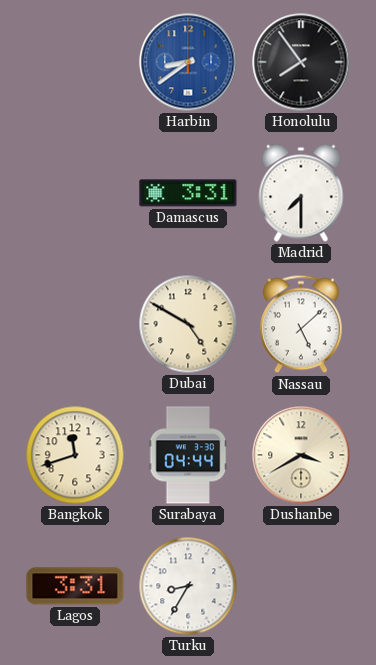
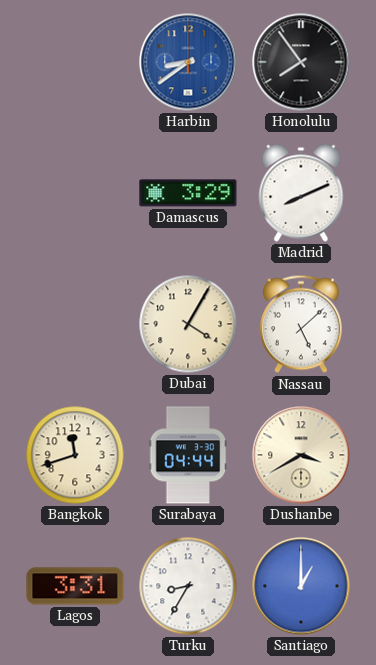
Damascus: 3:31 -> 3:29
Madrid: 7:30 -> 8:11
Dubai: 4:50 -> 4:05
Santiago: none -> 1:00
